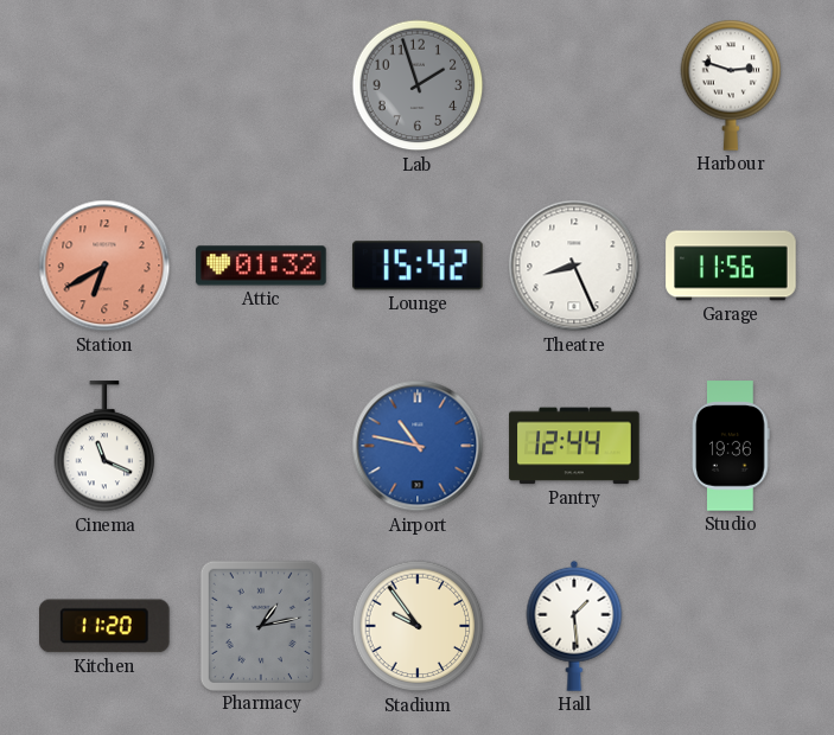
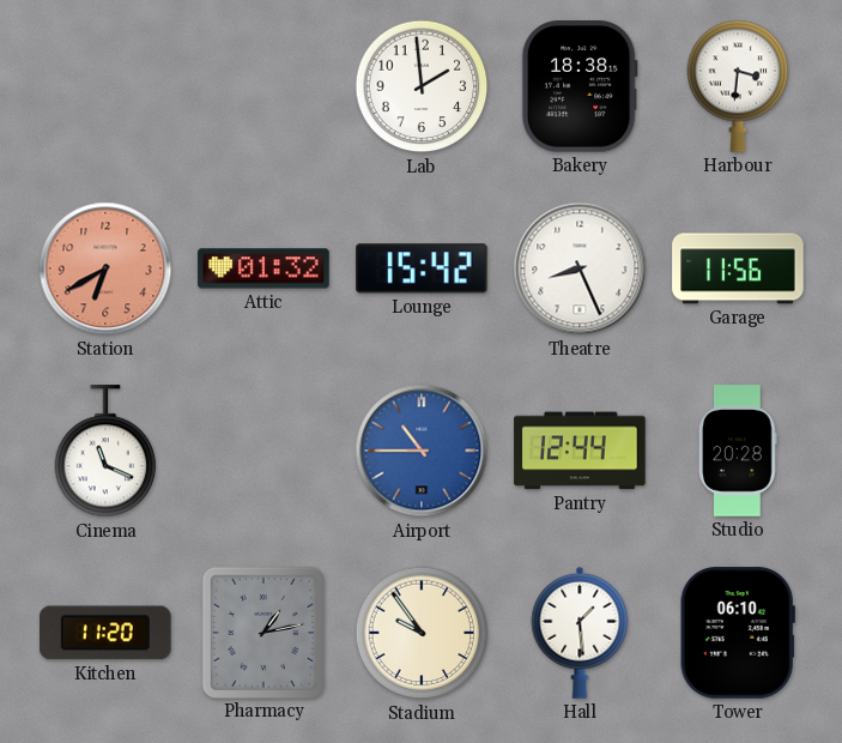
Lab: 1:57 -> 1:59
Lab dial: grey -> white
Bakery: none -> 18:38
Harbour: 2:48 -> 3:31
Airport: 10:47 -> 10:45
Studio: 19:36 -> 20:28
Tower: none -> 06:10
